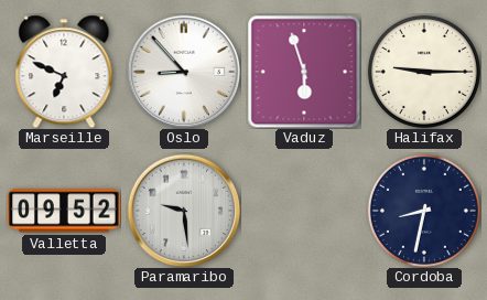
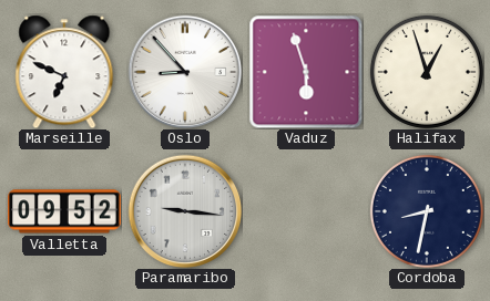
Halifax: 9:15 -> 12:57
Paramaribo: 9:29 -> 9:16
